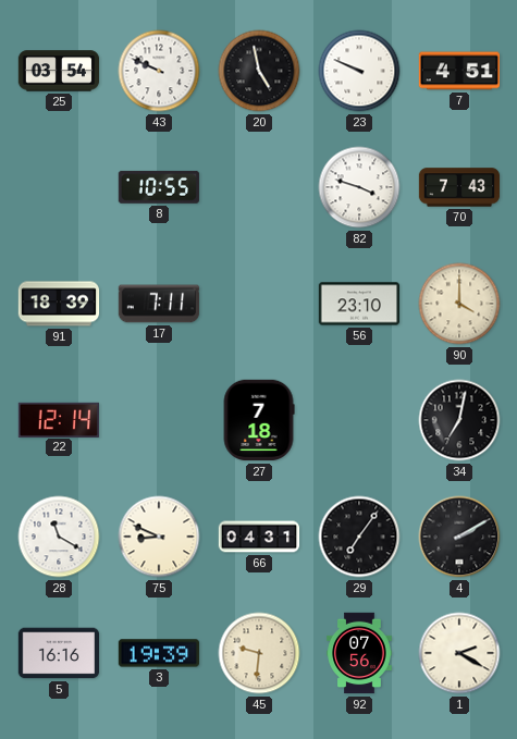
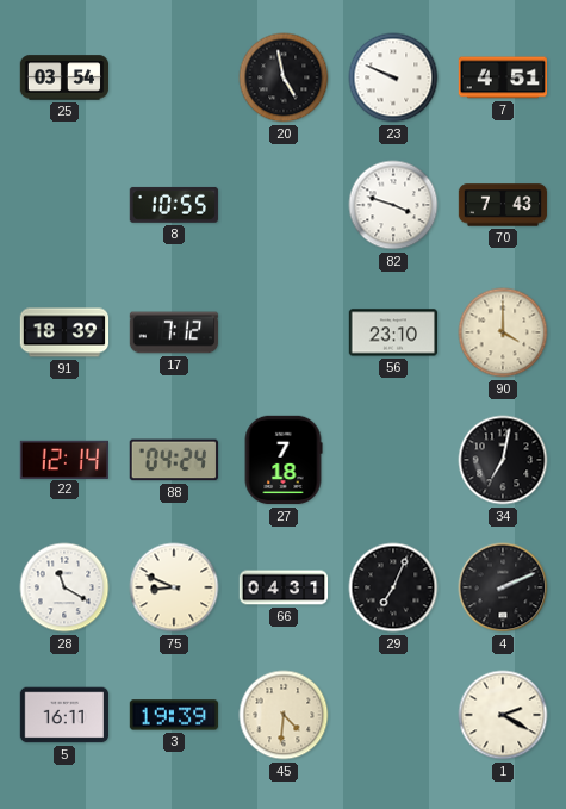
43: 9:49 -> none
17: 7:11 -> 7:12
88: none -> 04:24
29: 7:06 -> 7:04
4: 2:10 -> 2:11
5: 16:16 -> 16:11
45: 9:31 -> 4:31
92: 07:56 -> none
